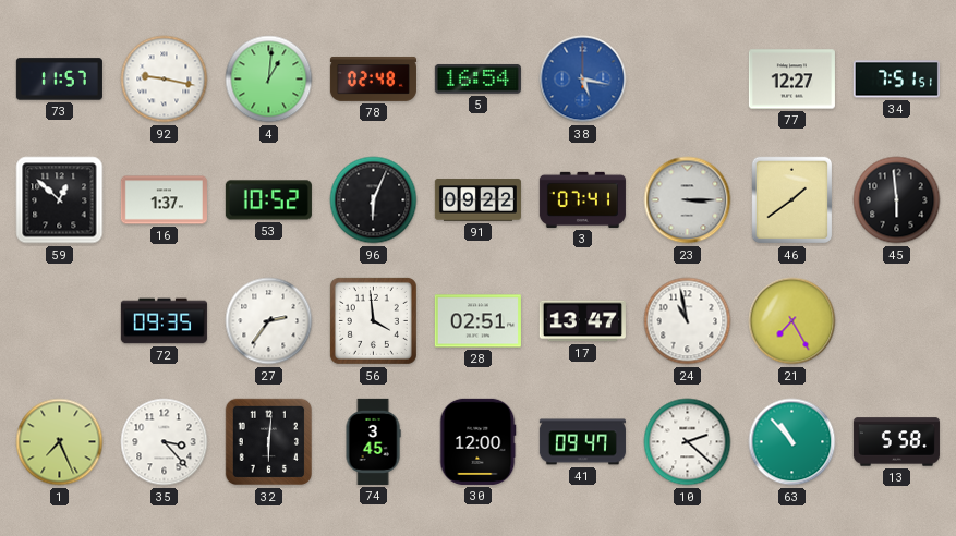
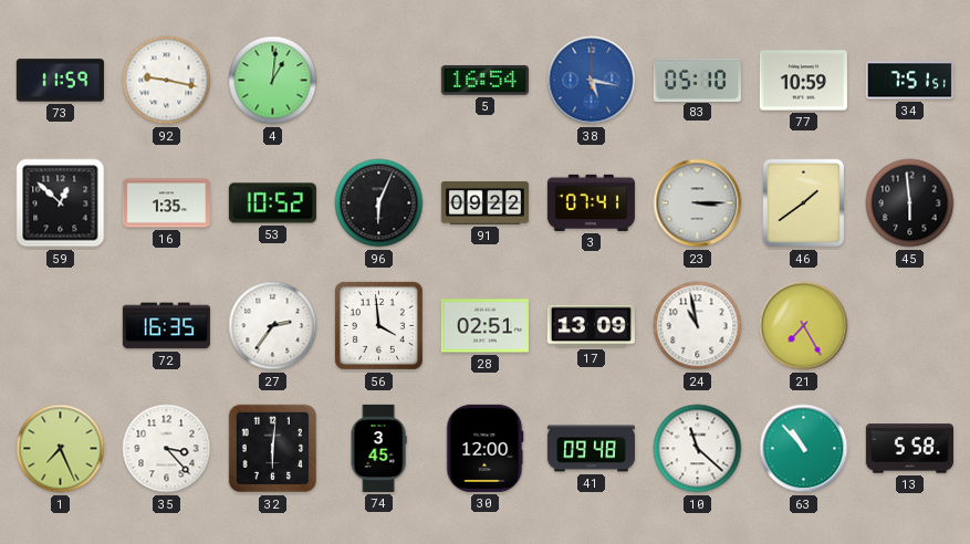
73: 11:57 -> 11:59
78: 02:48 -> none
83: none -> 05:10
77: 12:27 -> 10:59
16: 1:37 -> 1:35
72: 09:35 -> 16:35
17: 13:47 -> 13:09
41: 09:47 -> 09:48
10: 2:22 -> 11:22
